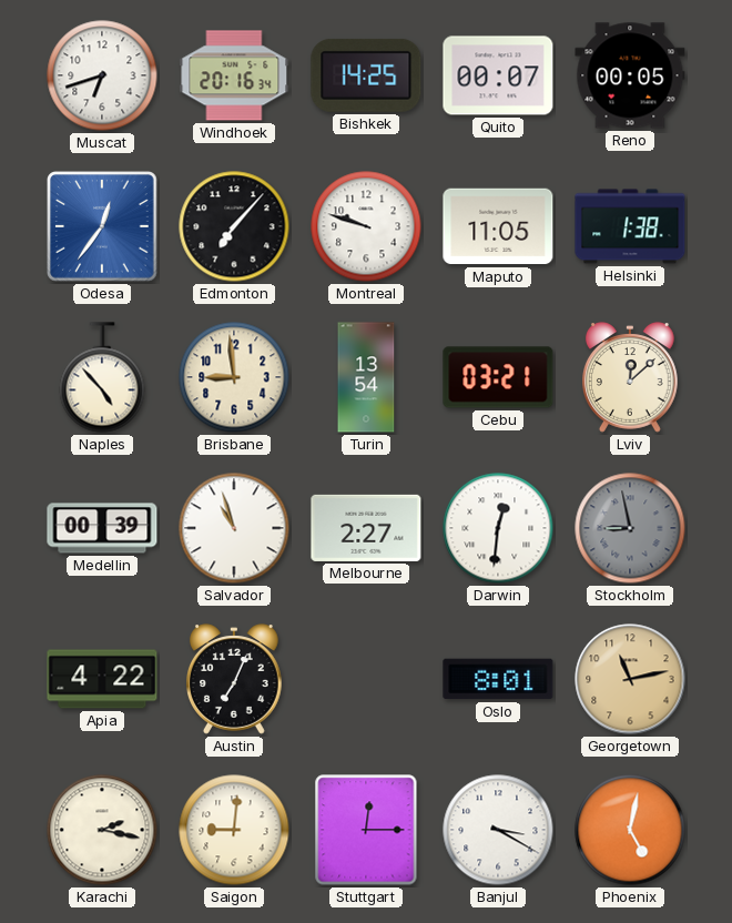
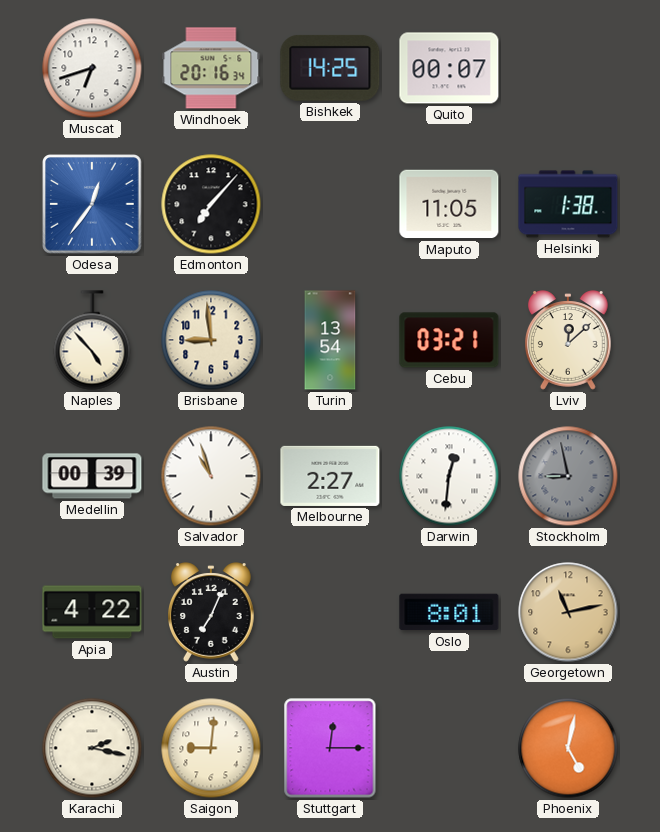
Reno: 00:05 -> none
Montreal: 9:48 -> none
Banjul: 3:20 -> none
